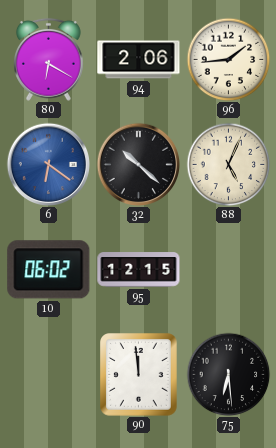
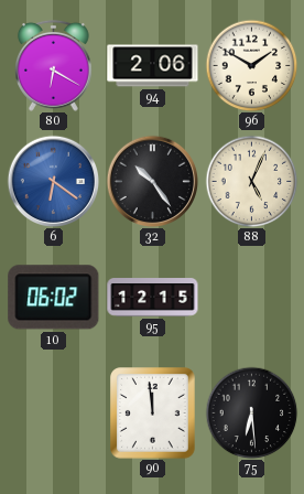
96: 1:44 -> 1:50
32: 10:22 -> 10:24
